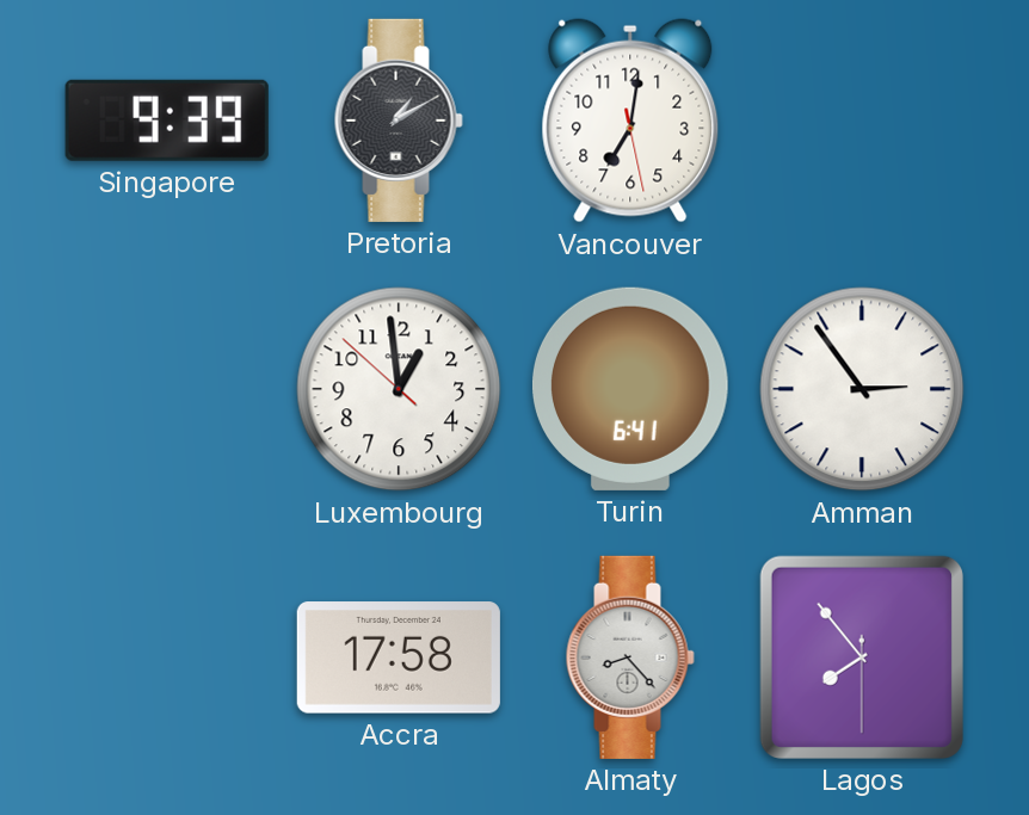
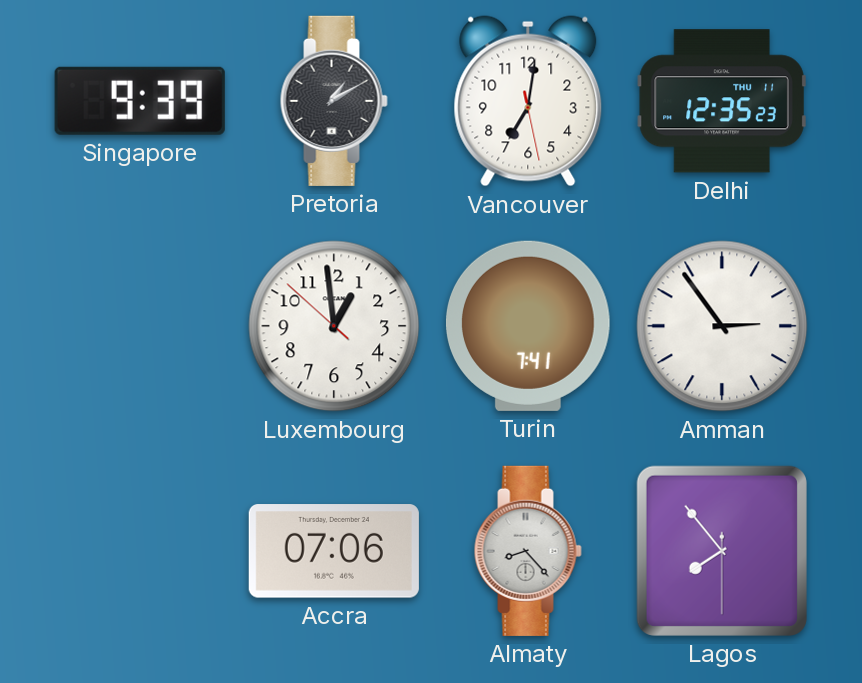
Delhi: none -> 12:35
Turin: 6:41 -> 7:41
Accra: 17:58 -> 07:06
